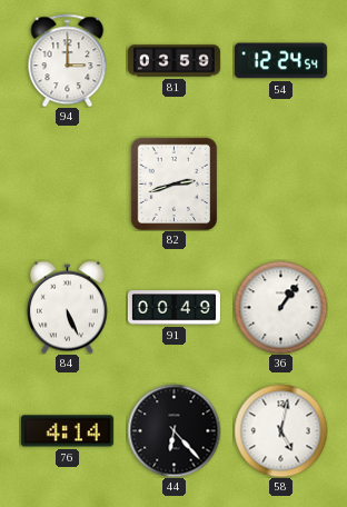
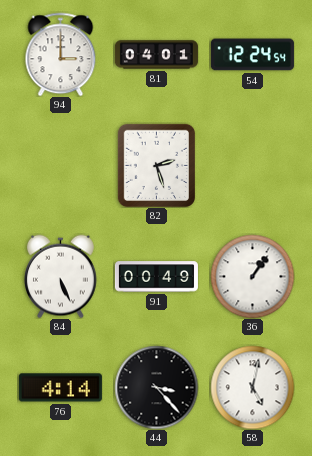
81: 03:59 -> 04:01
82: 2:42 -> 2:27
44: 6:23 -> 3:23
